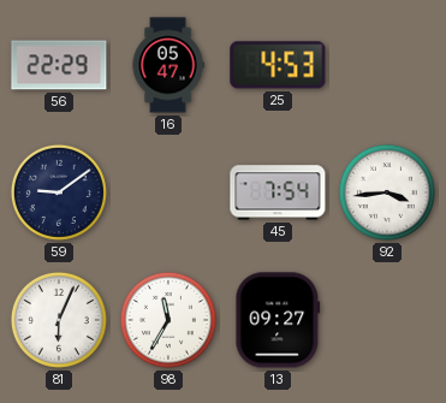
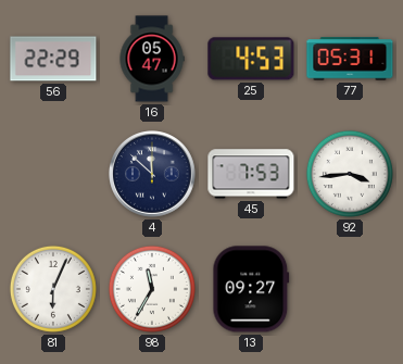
77: none -> 05:31
59: 9:09 -> none
4: none -> 11:52
45: 7:54 -> 7:53
